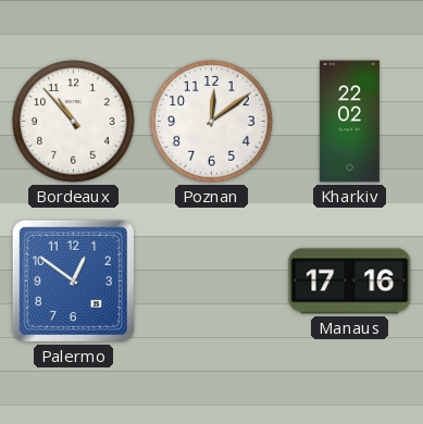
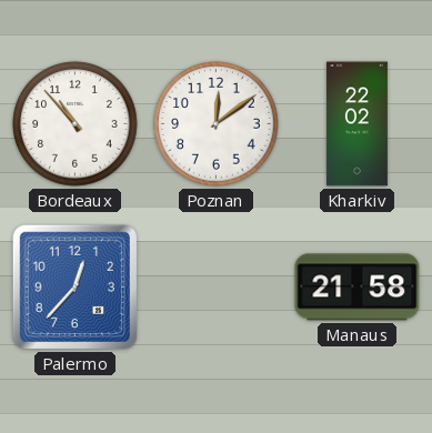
Palermo: 12:51 -> 12:37
Manaus: 17:16 -> 21:58
